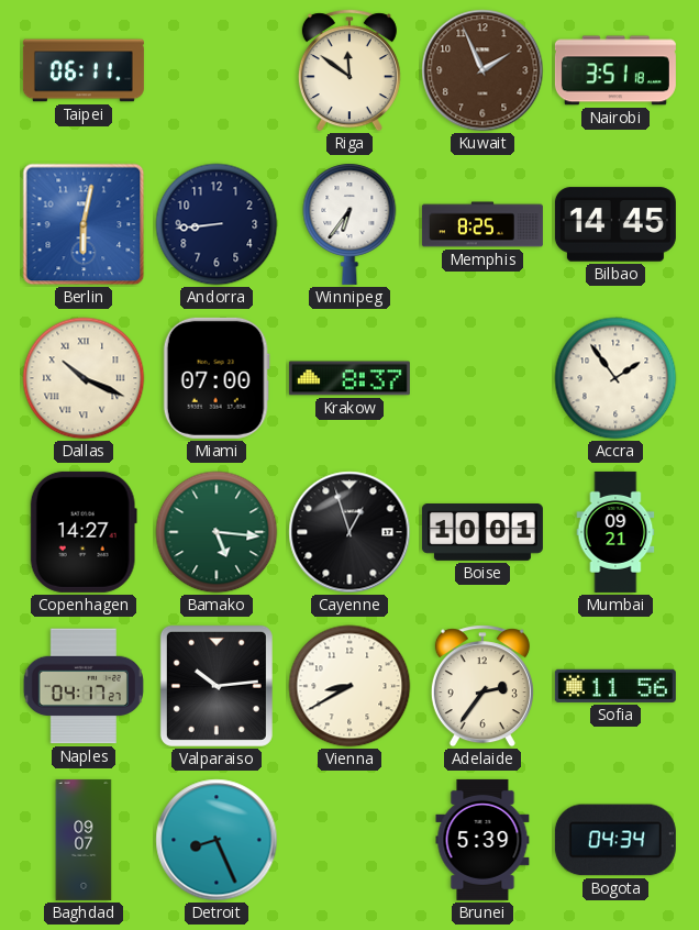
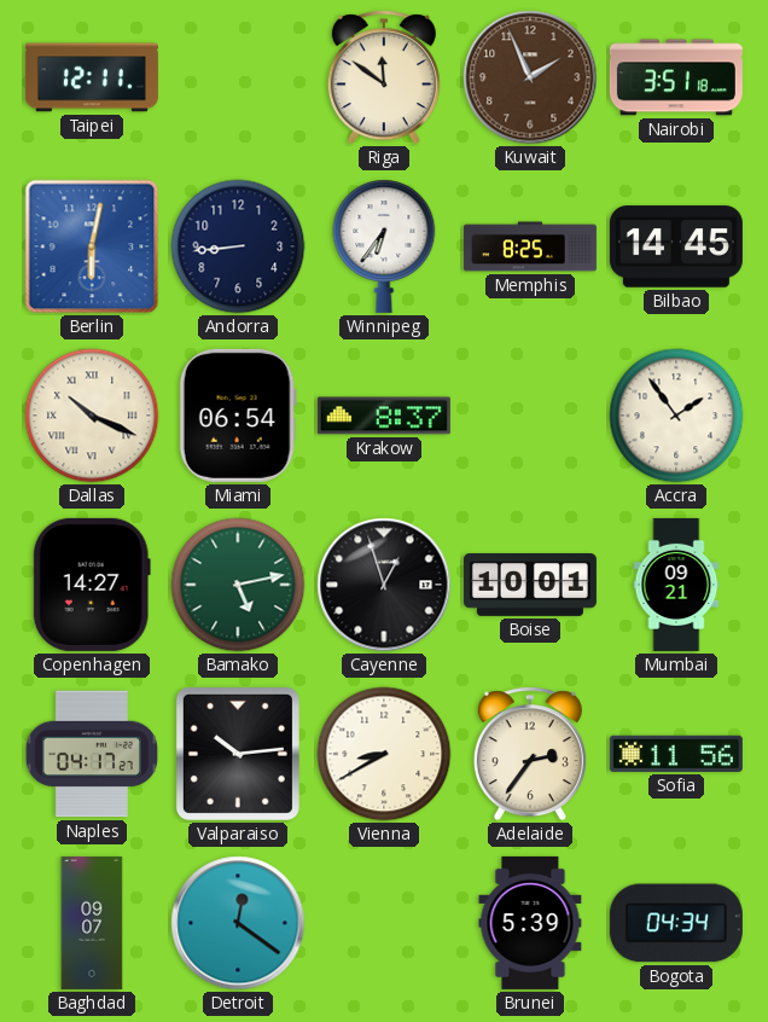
Taipei: 06:11 -> 12:11
Miami: 07:00 -> 06:54
Bamako: 5:16 -> 5:13
Detroit: 8:26 -> 12:21
